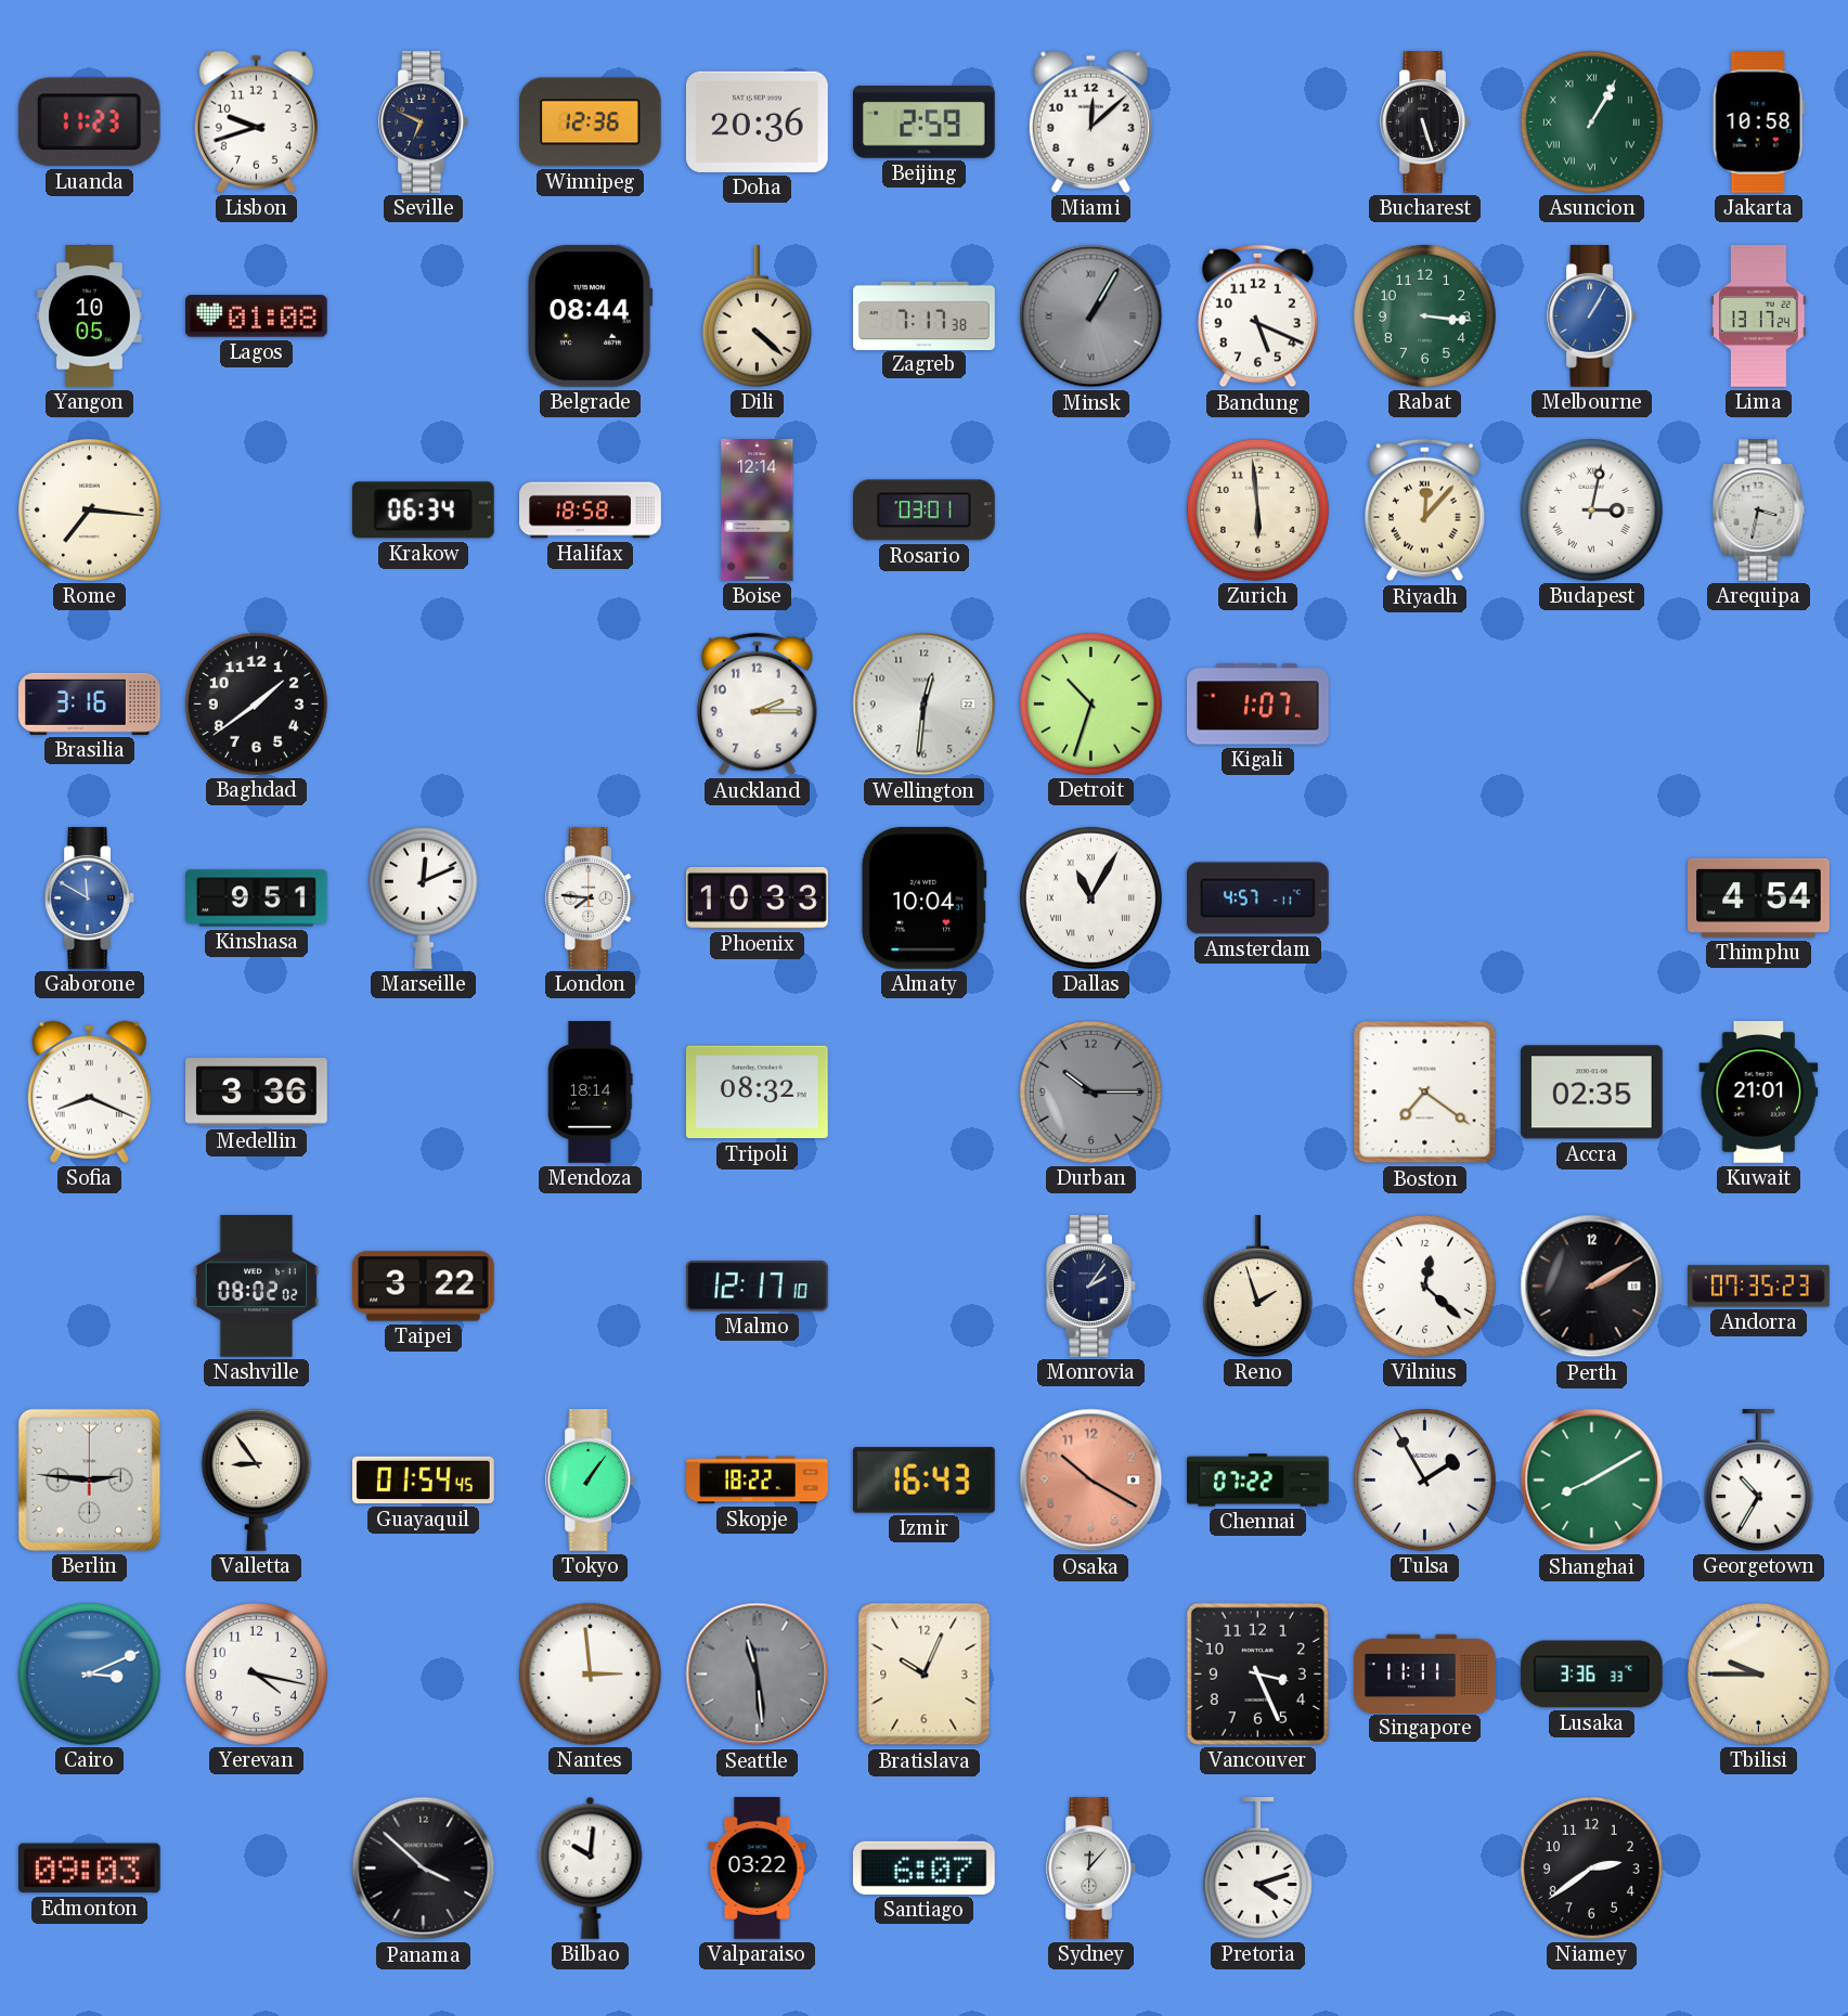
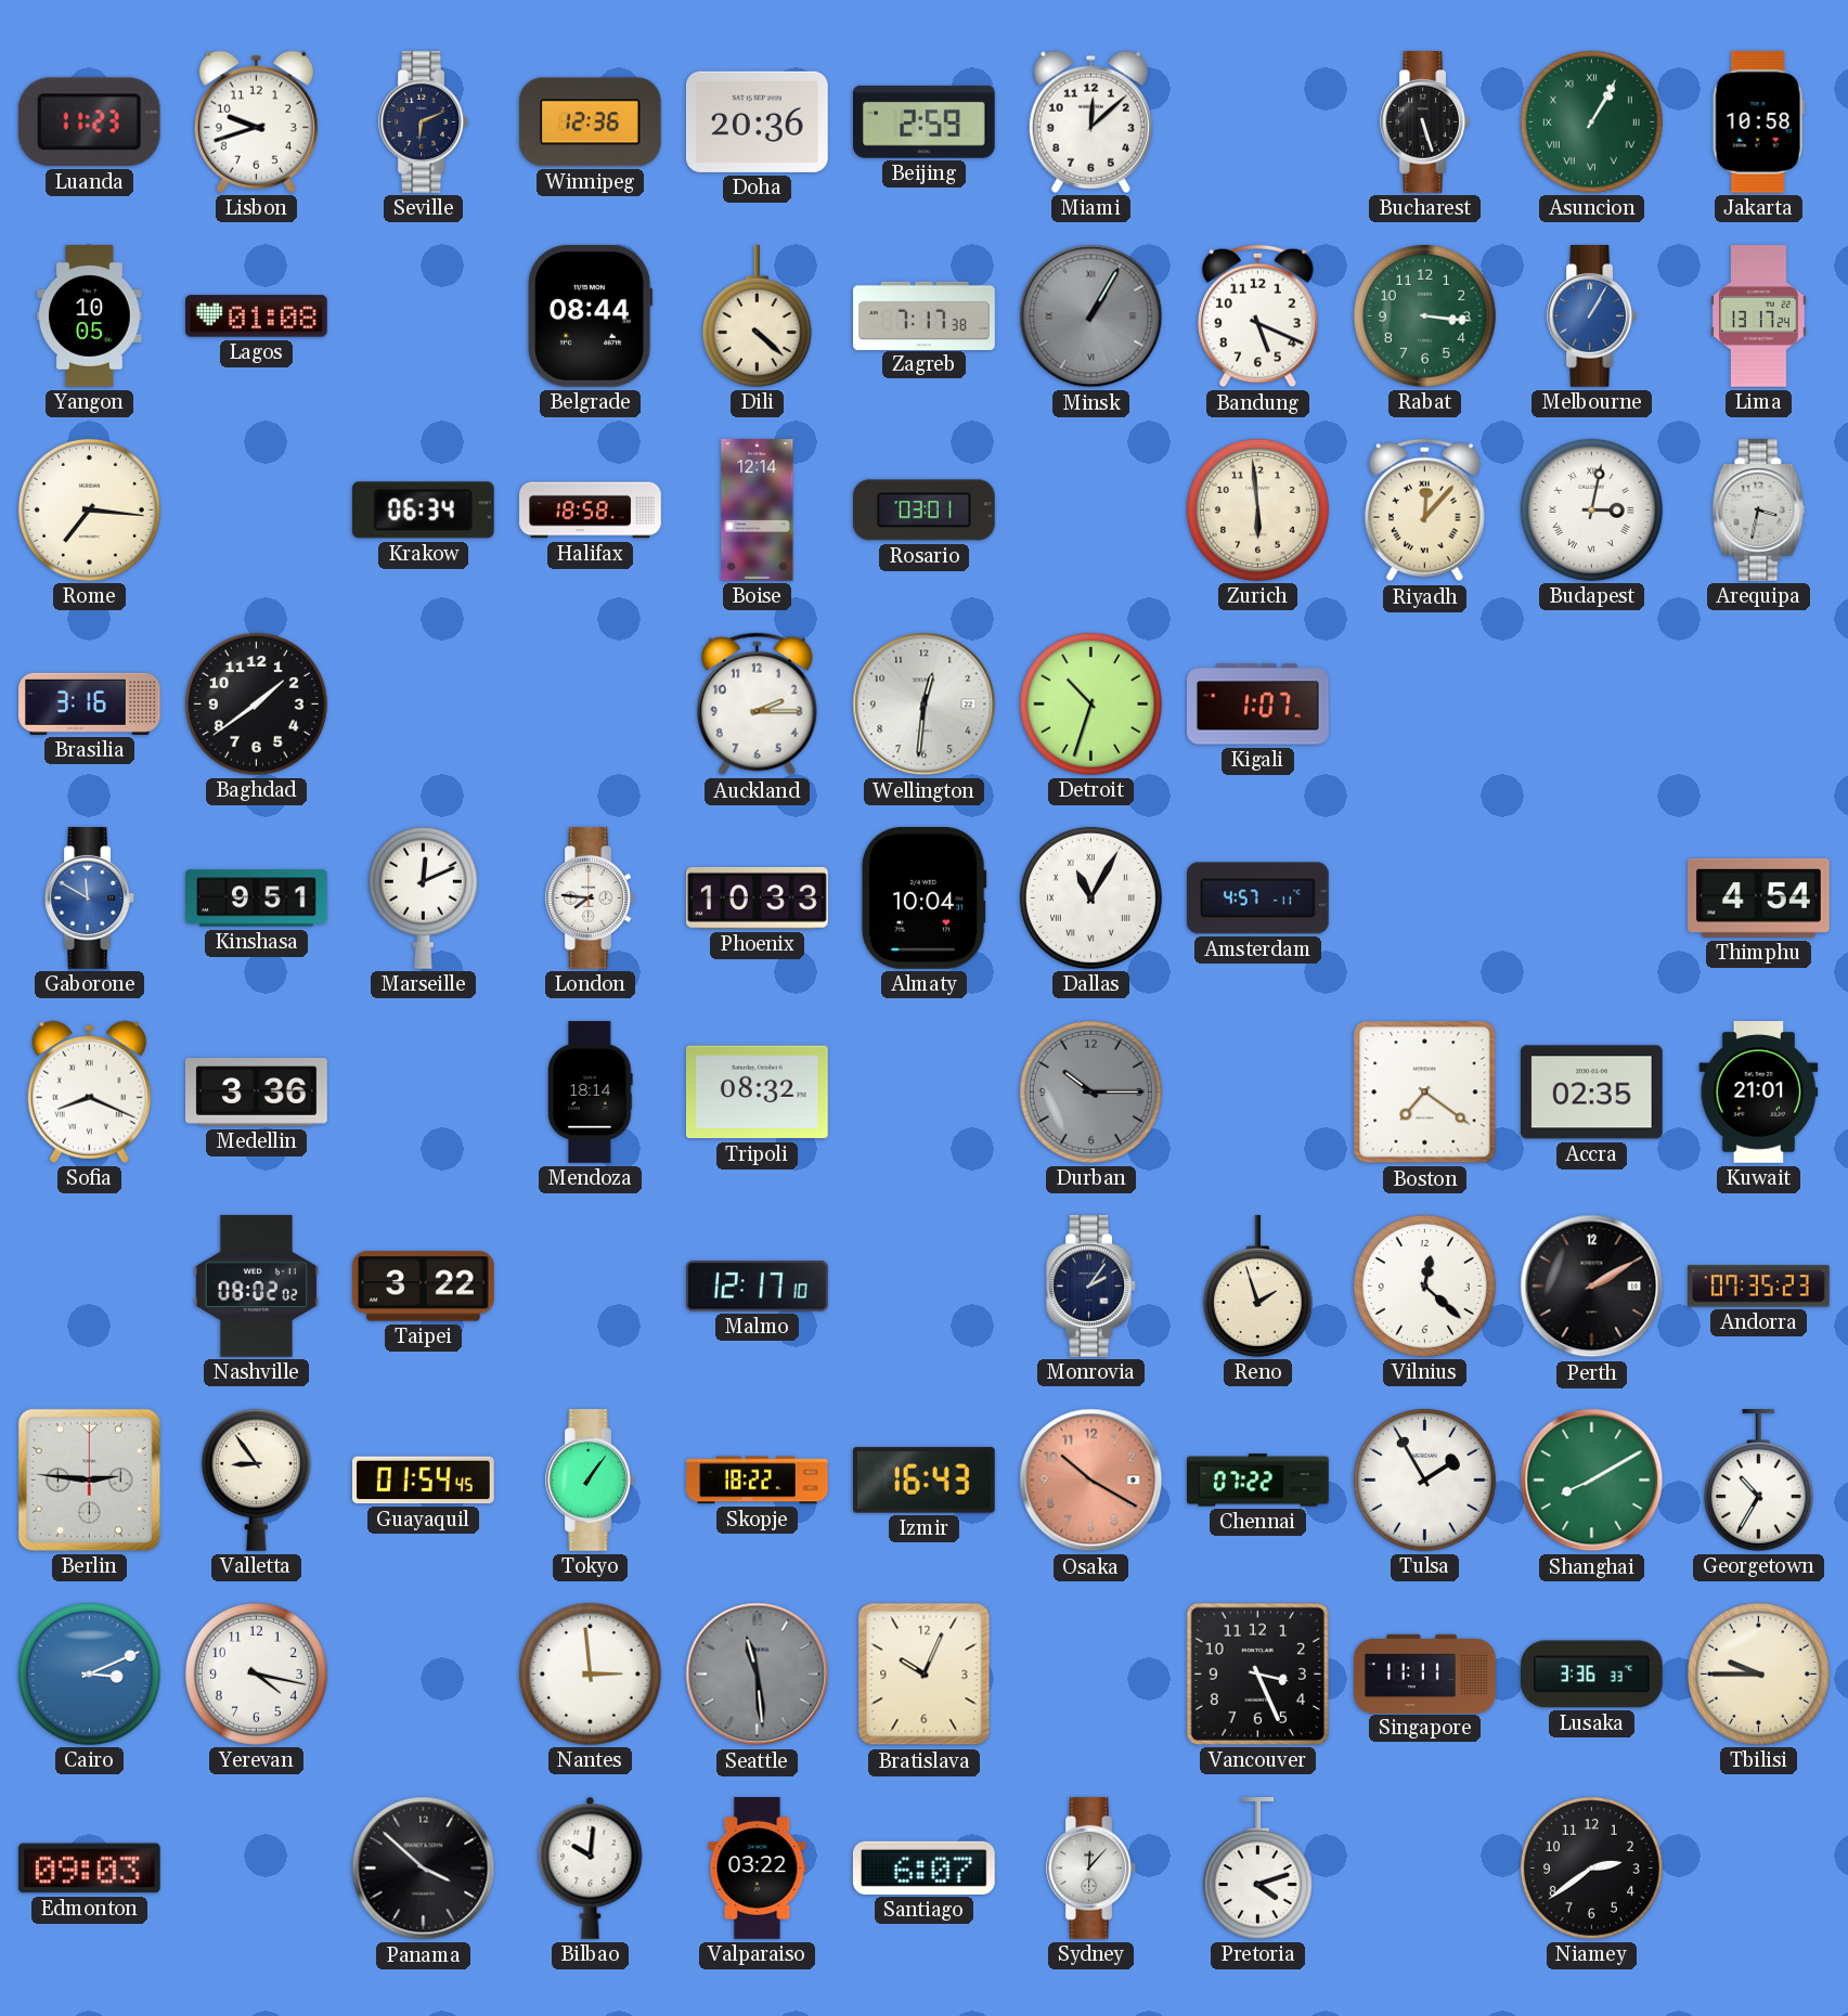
Seville: 6:49 -> 6:11
